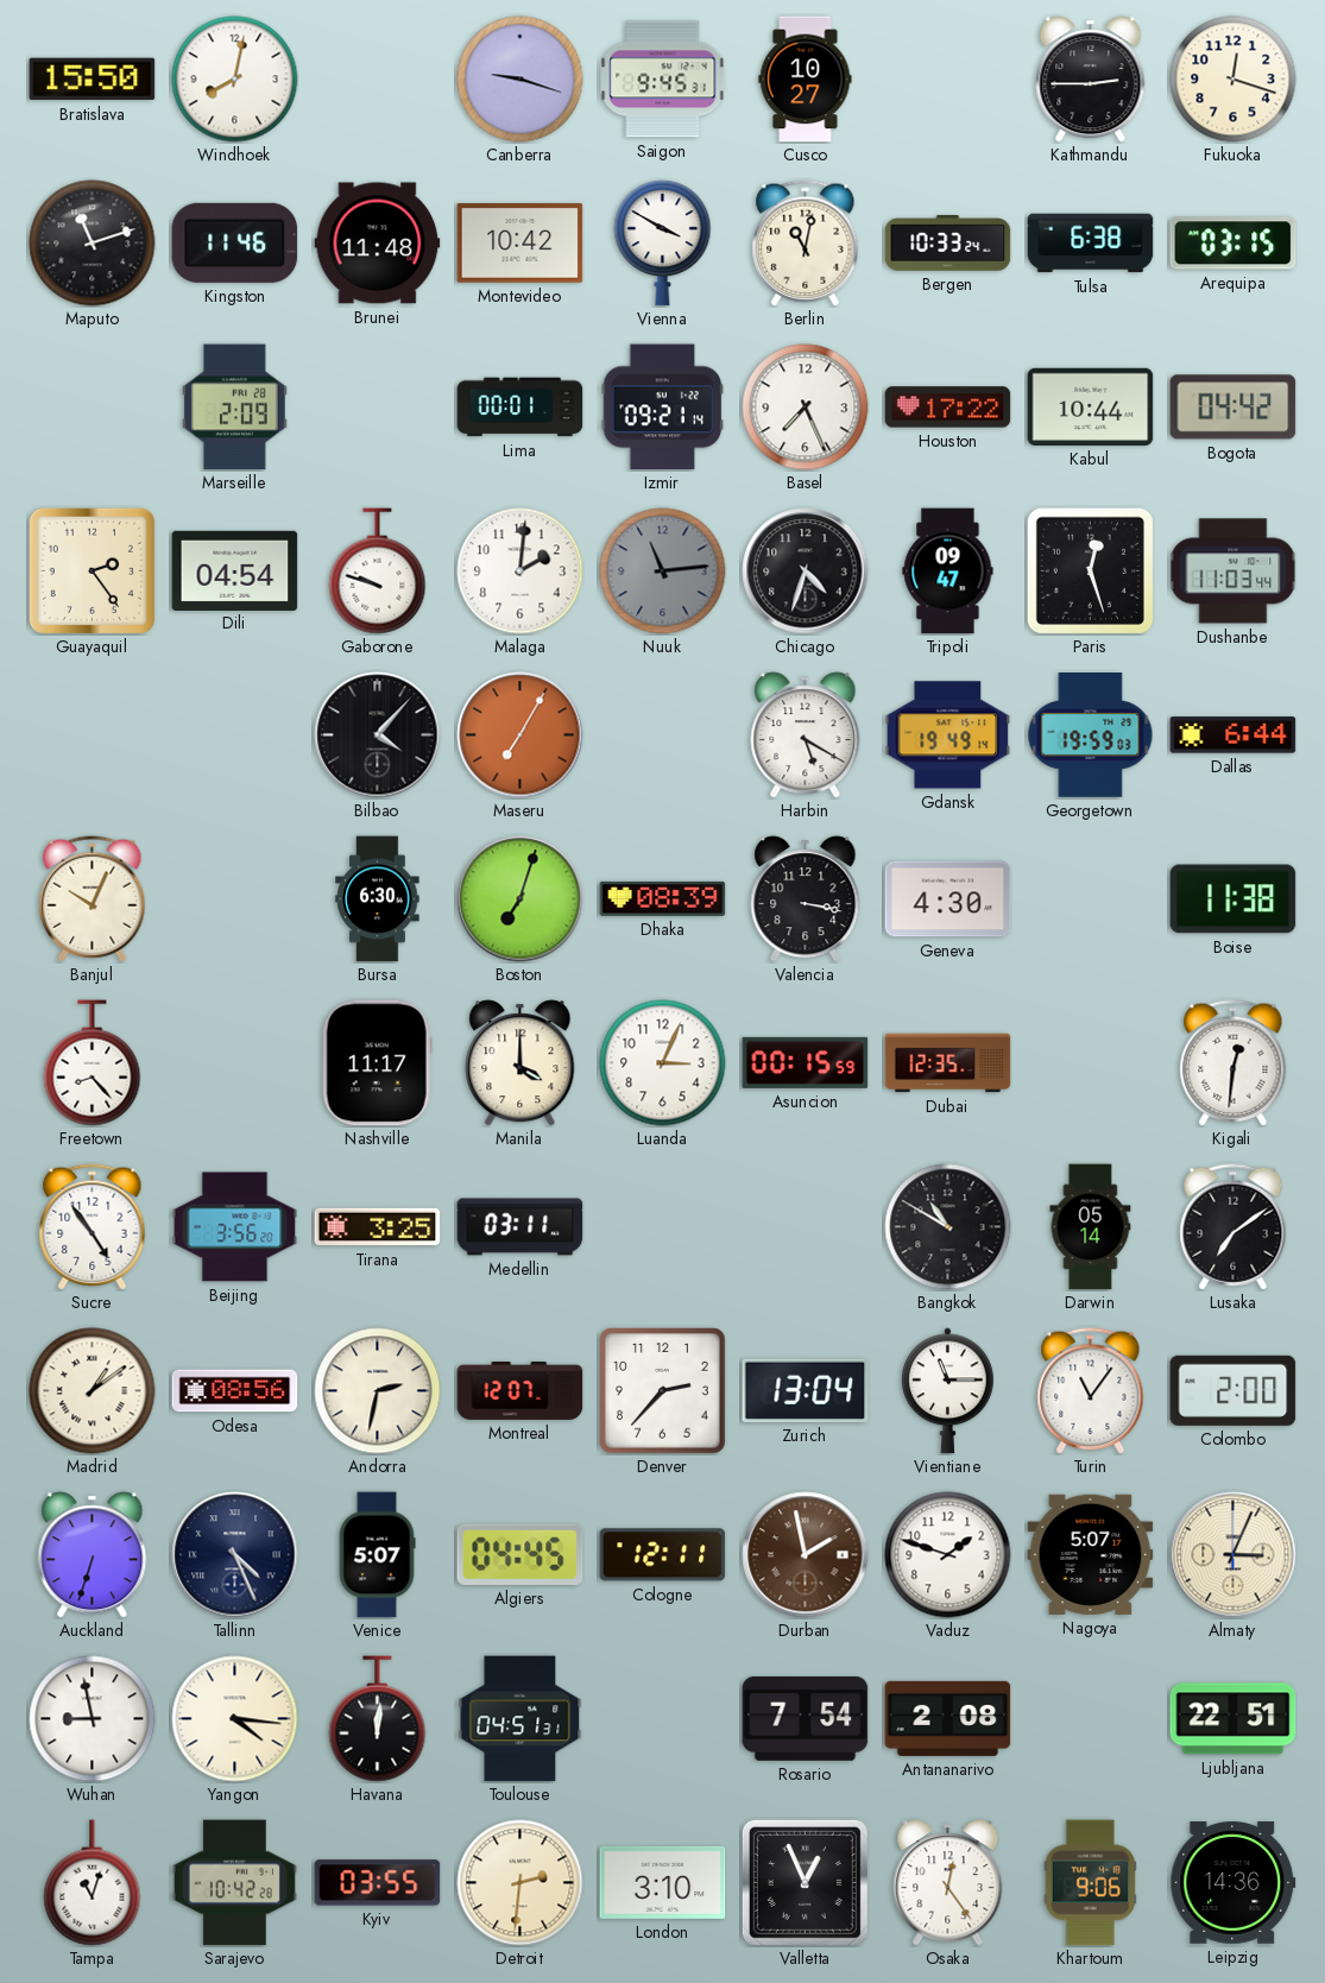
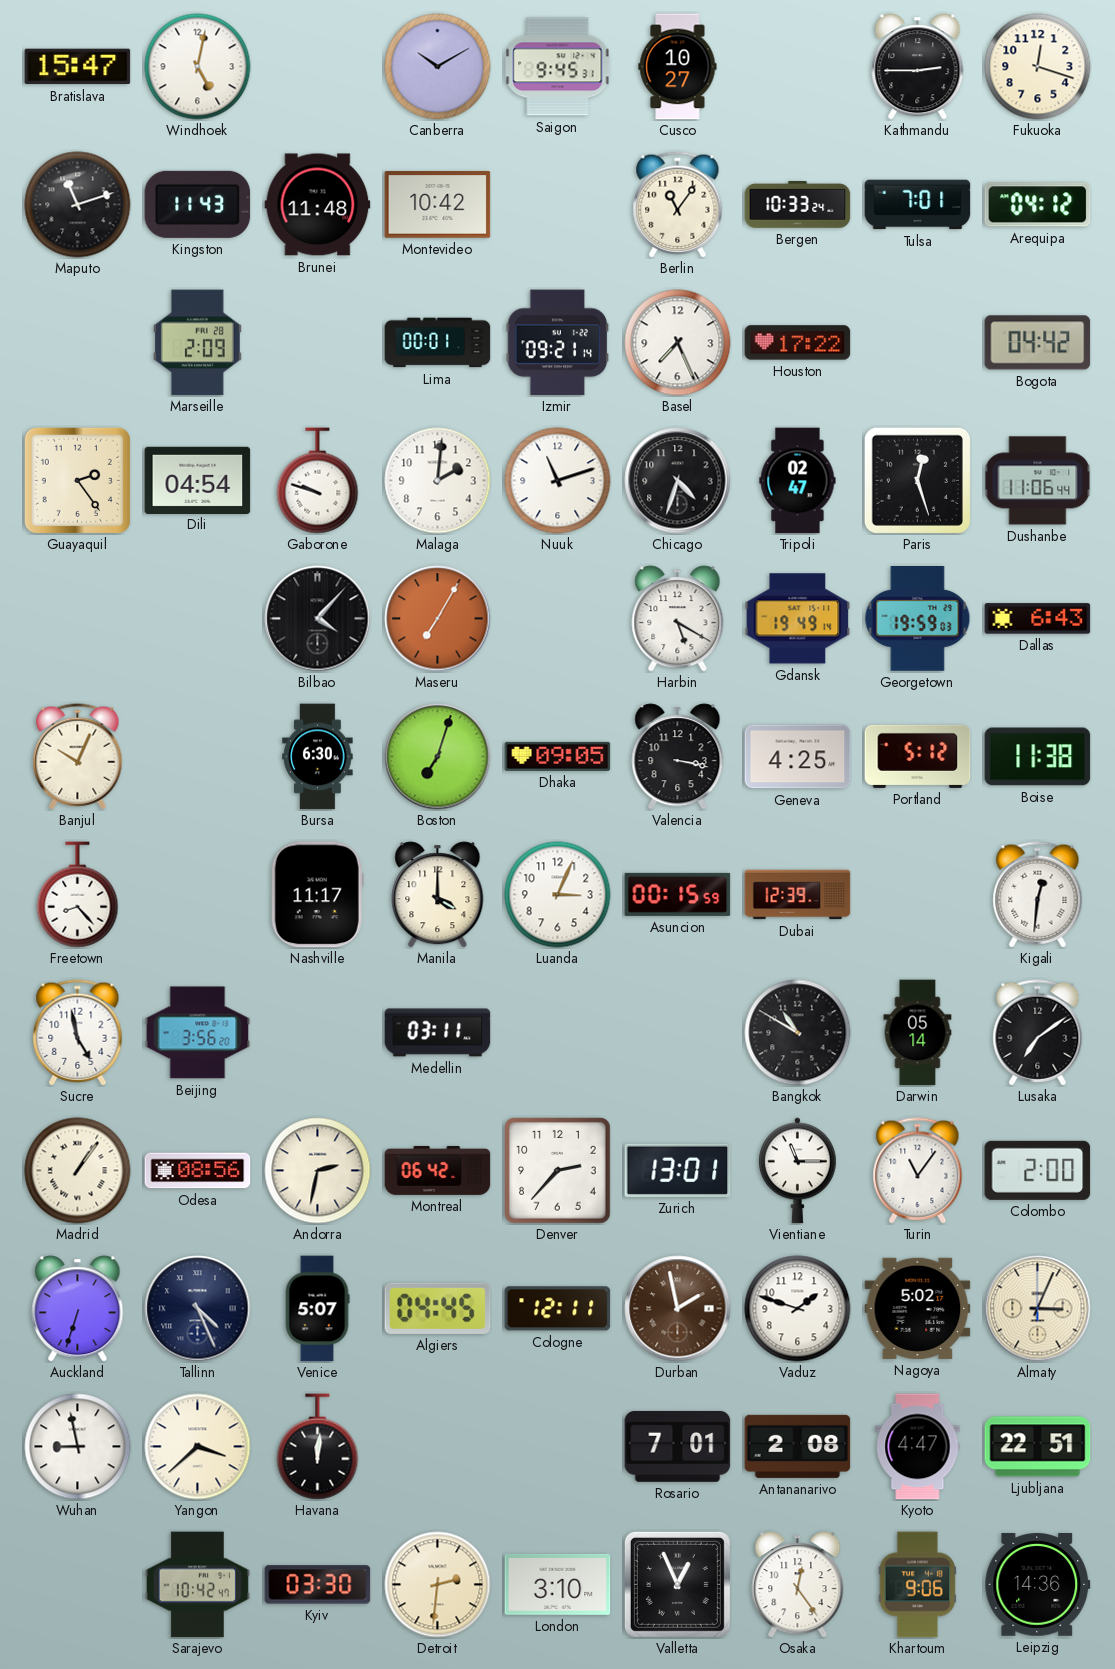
Bratislava: 15:50 -> 15:47
Windhoek: 8:02 -> 5:02
Canberra: 9:18 -> 10:10
Kingston: 11:46 -> 11:43
Vienna: 3:50 -> none
Berlin: 11:02 -> 11:06
Tulsa: 6:38 -> 7:01
Arequipa: 03:15 -> 04:12
Kabul: 10:44 -> none
Nuuk: 11:14 -> 11:12
Nuuk dial: grey -> white
Tripoli: 09:47 -> 02:47
Dushanbe: 11:03 -> 11:06
Dallas: 6:44 -> 6:43
Dhaka: 08:39 -> 09:05
Geneva: 4:30 -> 4:25
Portland: none -> 5:12
Dubai: 12:35 -> 12:39
Sucre: 4:54 -> 4:58
Tirana: 3:25 -> none
Madrid: 1:09 -> 1:06
Montreal: 12:07 -> 06:42
Zurich: 13:04 -> 13:01
Nagoya: 5:07 -> 5:02
Yangon: 4:16 -> 3:38
Toulouse: 04:51 -> none
Rosario: 7:54 -> 7:01
Kyoto: none -> 4:47
Tampa: 11:03 -> none
Sarajevo: 10:42:28 -> 10:42:47
Kyiv: 03:55 -> 03:30
